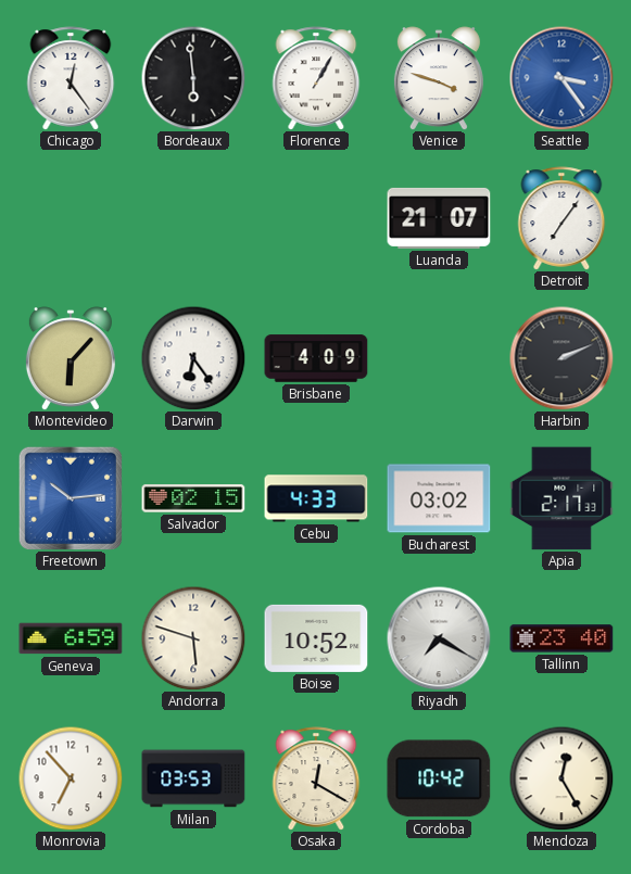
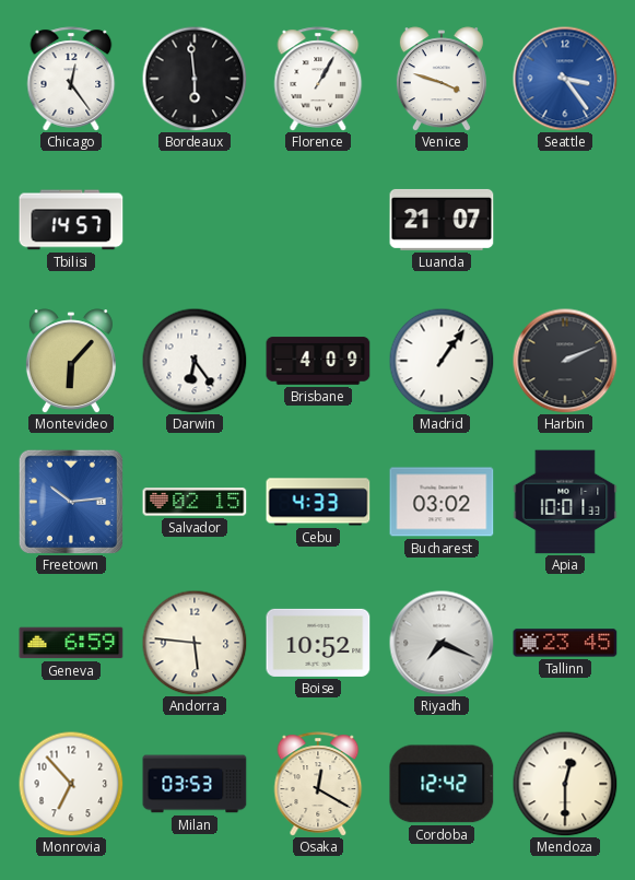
Tbilisi: none -> 14:57
Detroit: 7:06 -> none
Madrid: none -> 1:06
Apia: 2:17 -> 10:01
Andorra: 5:48 -> 5:46
Riyadh: 7:20 -> 7:19
Tallinn: 23:40 -> 23:45
Cordoba: 10:42 -> 12:42
Mendoza: 12:25 -> 12:30
